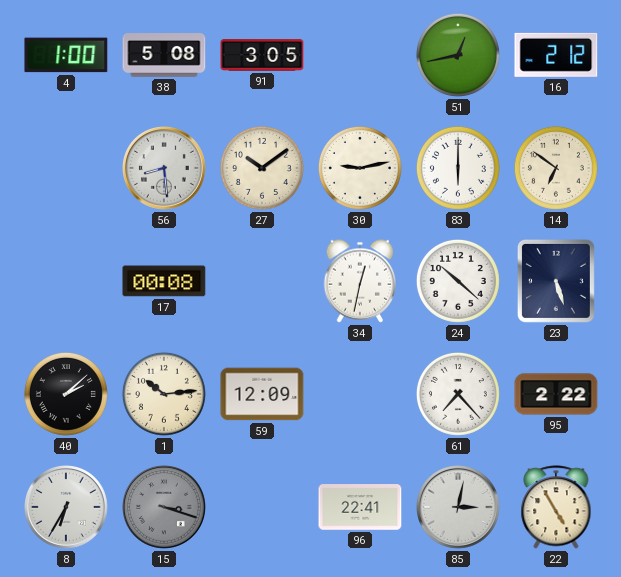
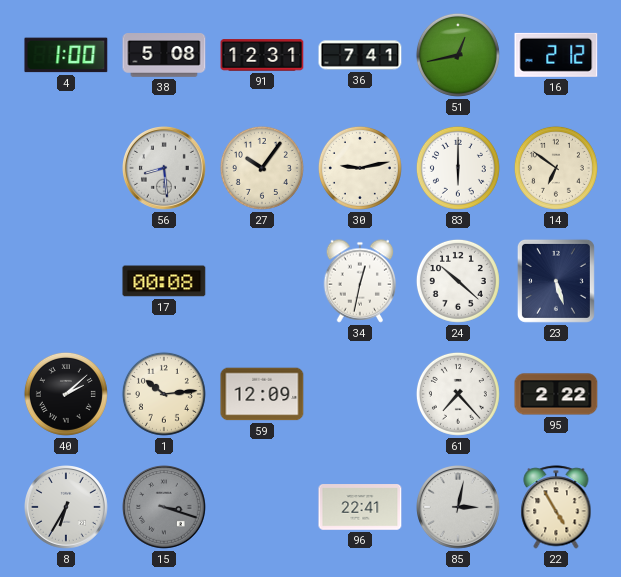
91: 3:05 -> 12:31
36: none -> 7:41
27: 10:09 -> 10:06
